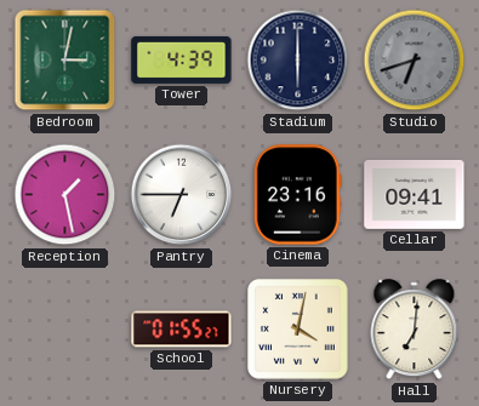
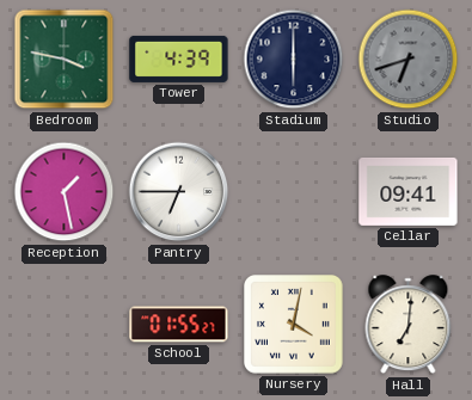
Bedroom: 3:02 -> 3:47
Cinema: 23:16 -> none
